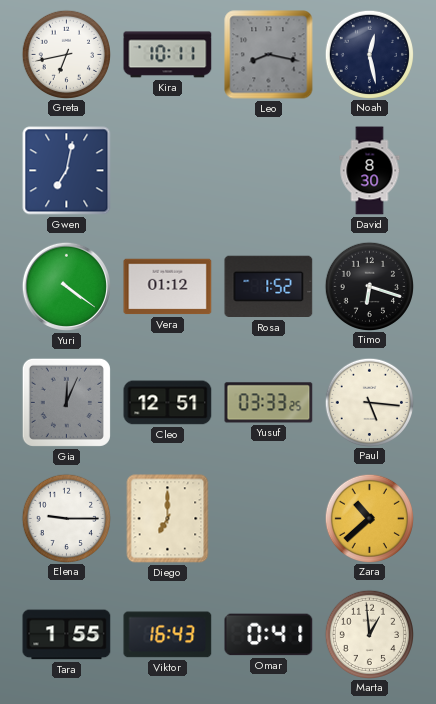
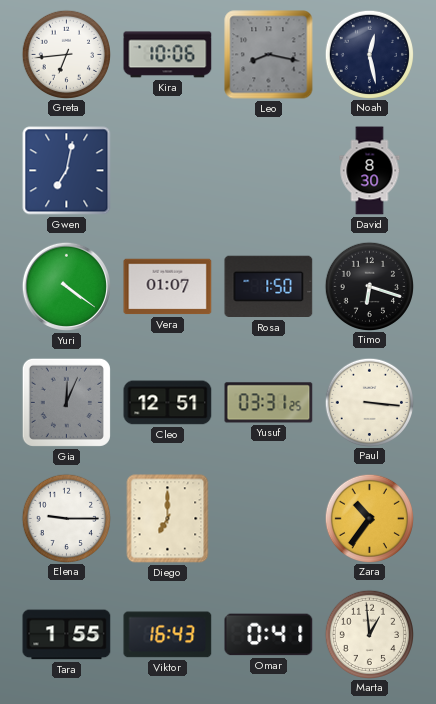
Greta: 6:43 -> 6:44
Kira: 10:11 -> 10:06
Vera: 01:12 -> 01:07
Rosa: 1:52 -> 1:50
Yusuf: 03:33 -> 03:31
Paul: 5:16 -> 3:16
Zara: 10:38 -> 10:36
